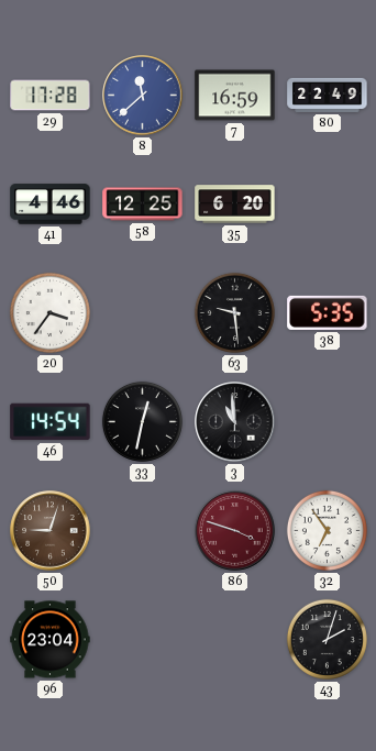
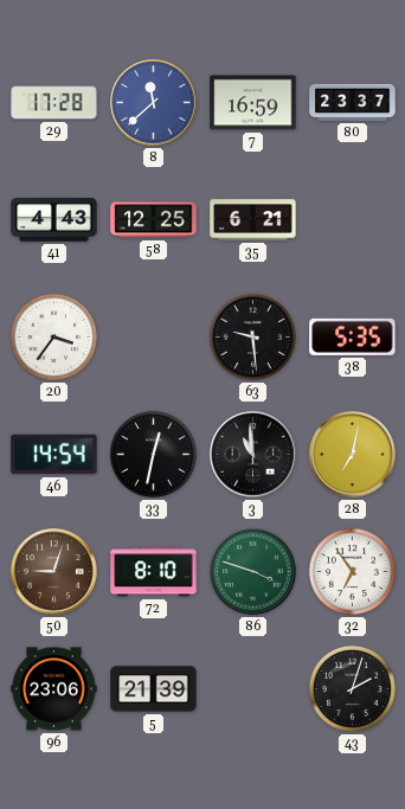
80: 22:49 -> 23:37
41: 4:46 -> 4:43
35: 6:20 -> 6:21
28: none -> 7:02
72: none -> 8:10
86 dial: burgundy -> green
96: 23:04 -> 23:06
5: none -> 21:39
